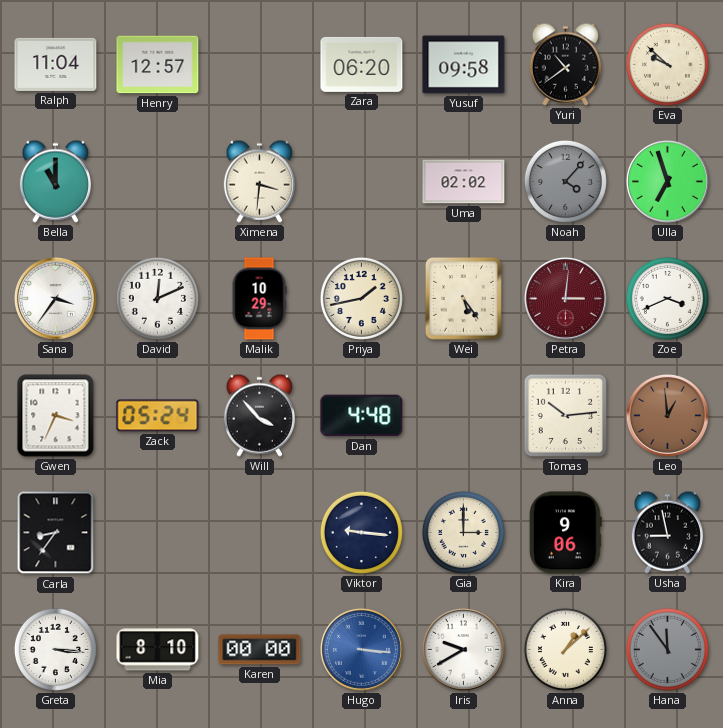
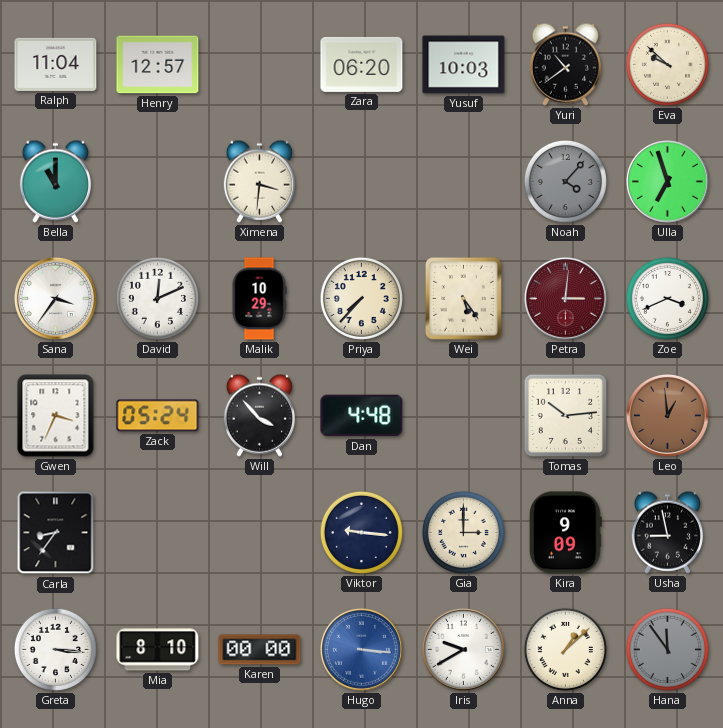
Yusuf: 09:58 -> 10:03
Uma: 02:02 -> none
Priya: 1:43 -> 7:37
Kira: 9:06 -> 9:09
